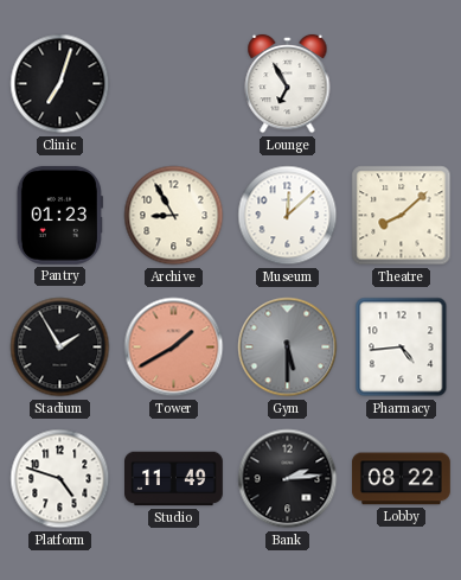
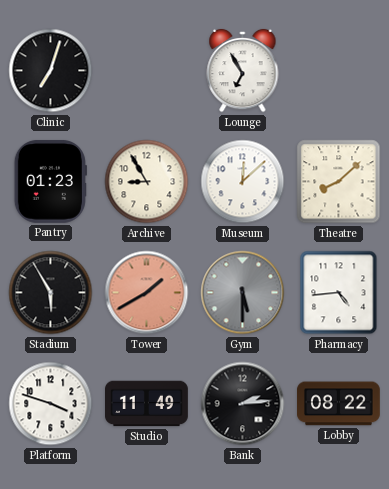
Stadium: 1:55 -> 5:55
Platform: 4:48 -> 3:48
